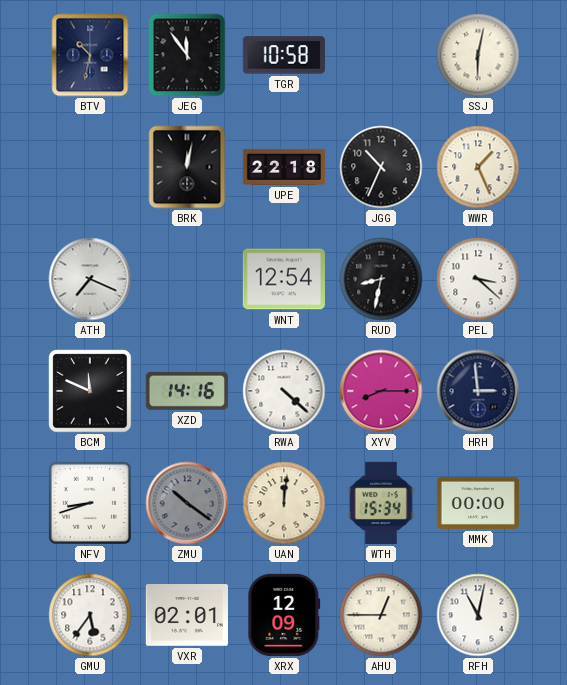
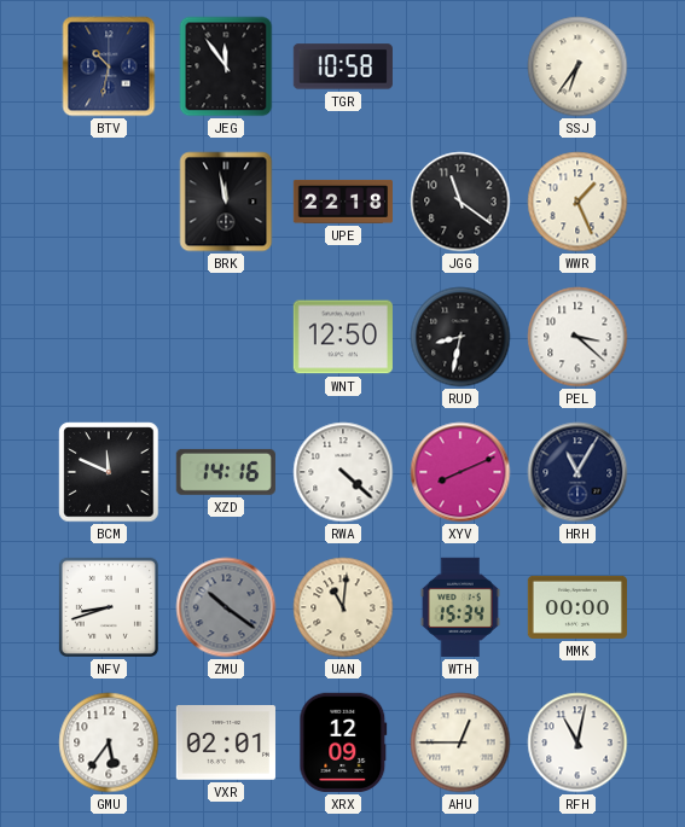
SSJ: 6:02 -> 6:36
BRK: 12:02 -> 11:58
JGG: 10:34 -> 11:21
ATH: 7:19 -> none
WNT: 12:54 -> 12:50
XYV: 8:15 -> 8:11
HRH: 2:59 -> 11:05
UAN: 12:01 -> 11:01
